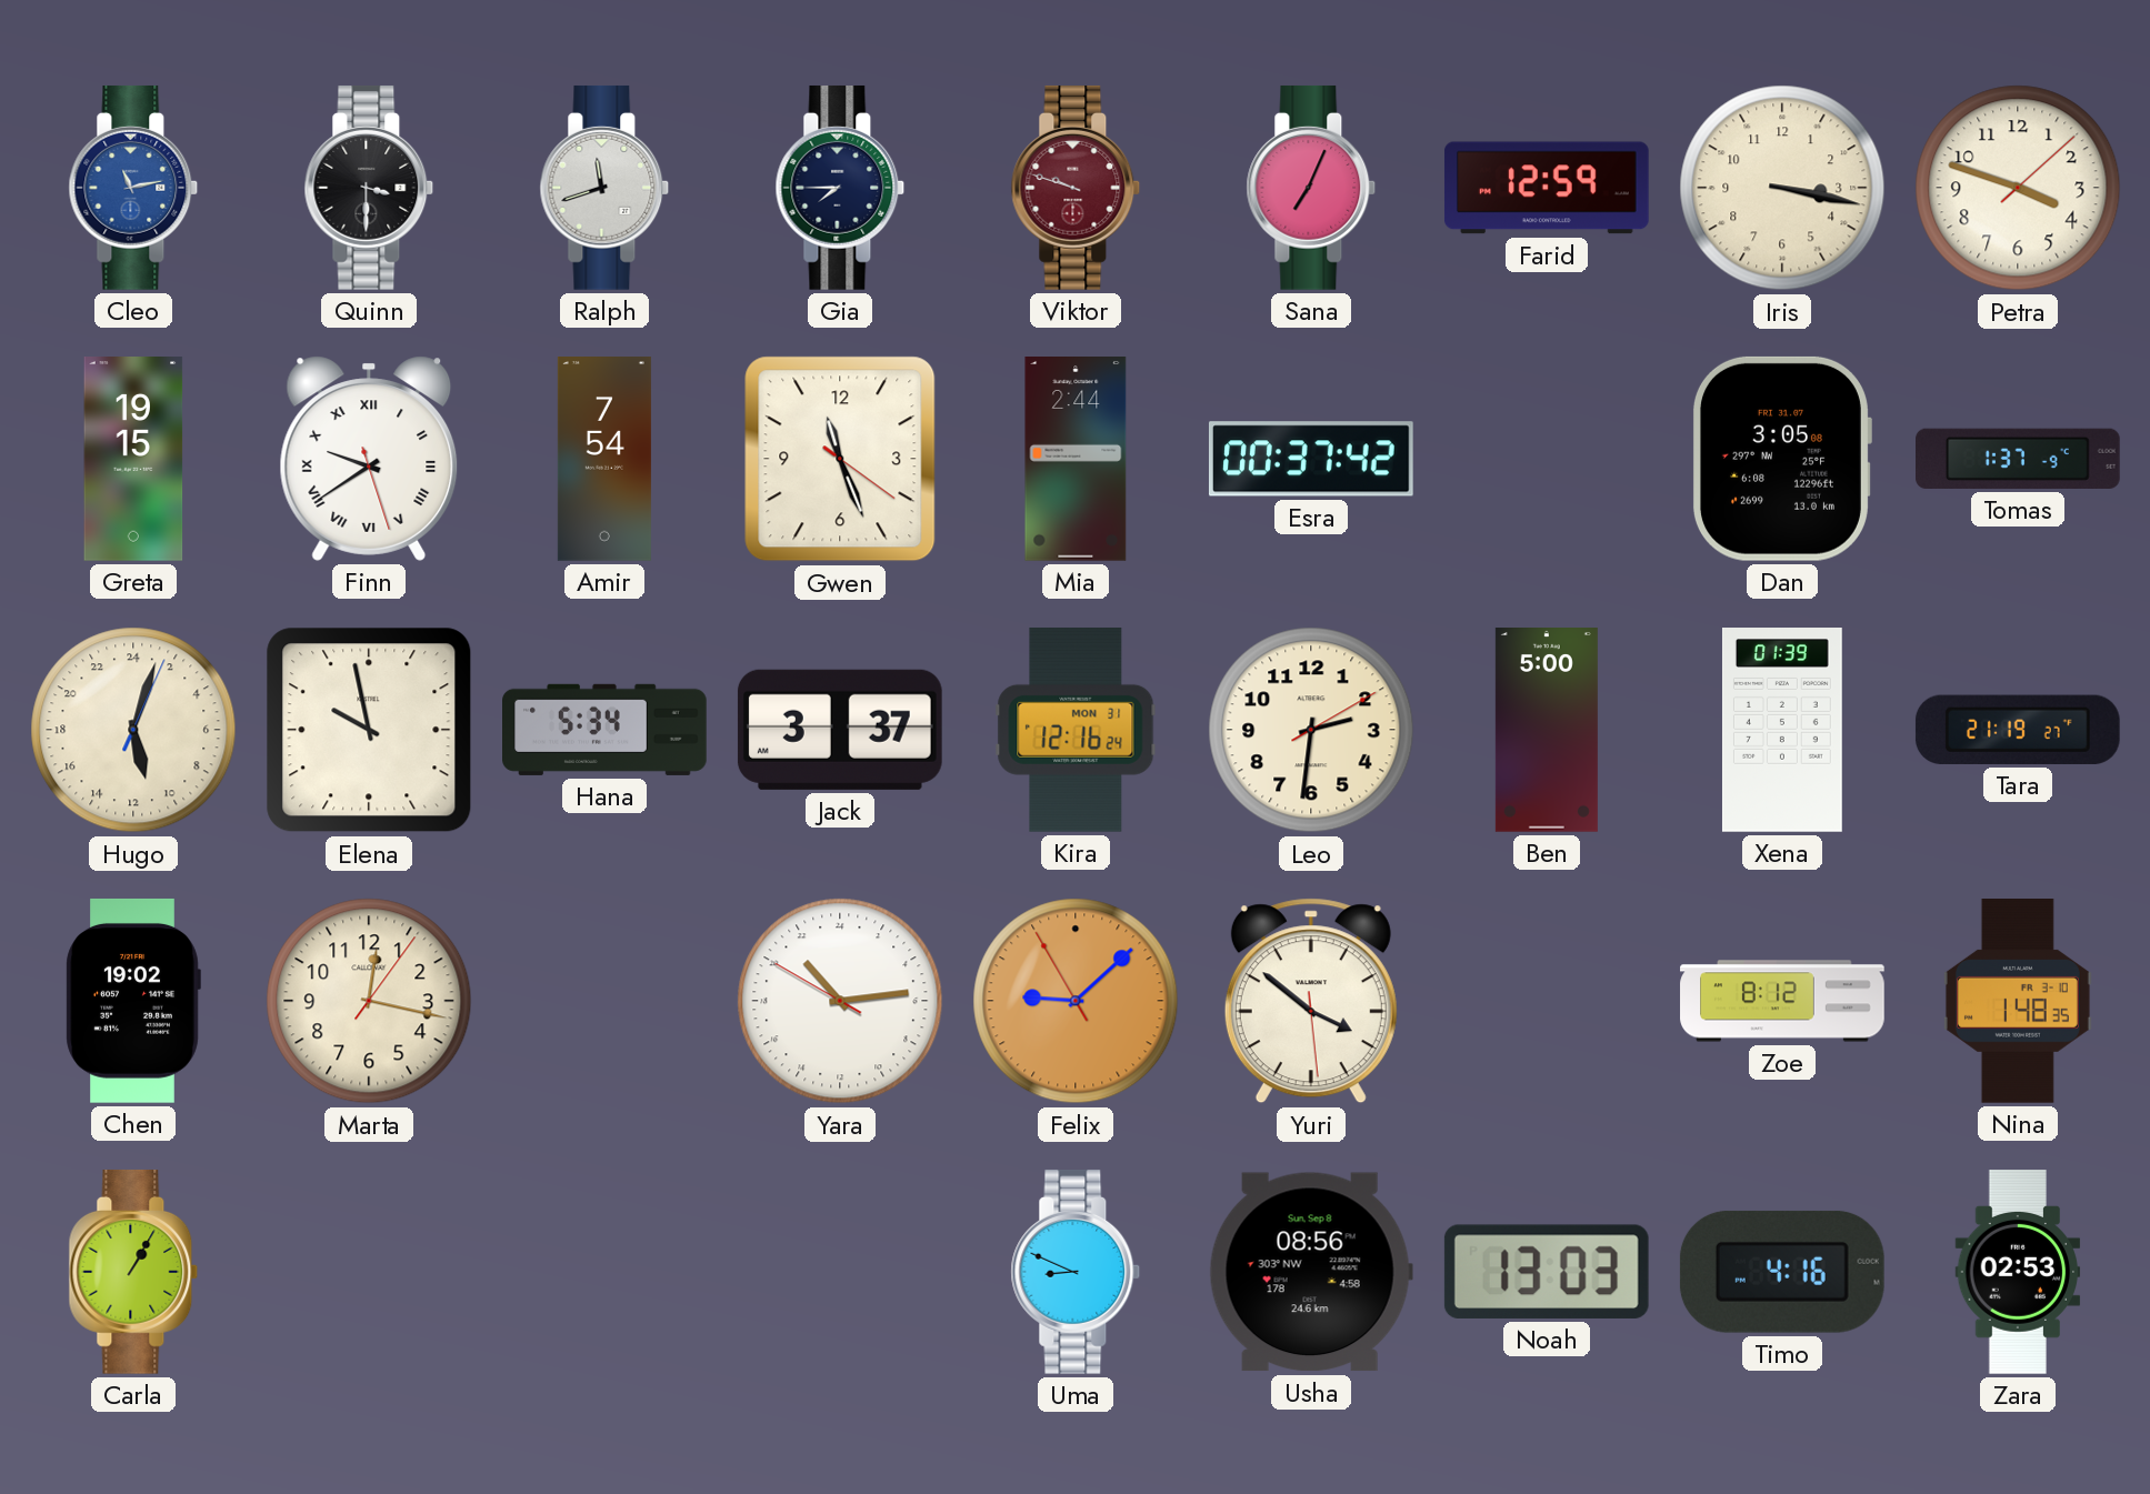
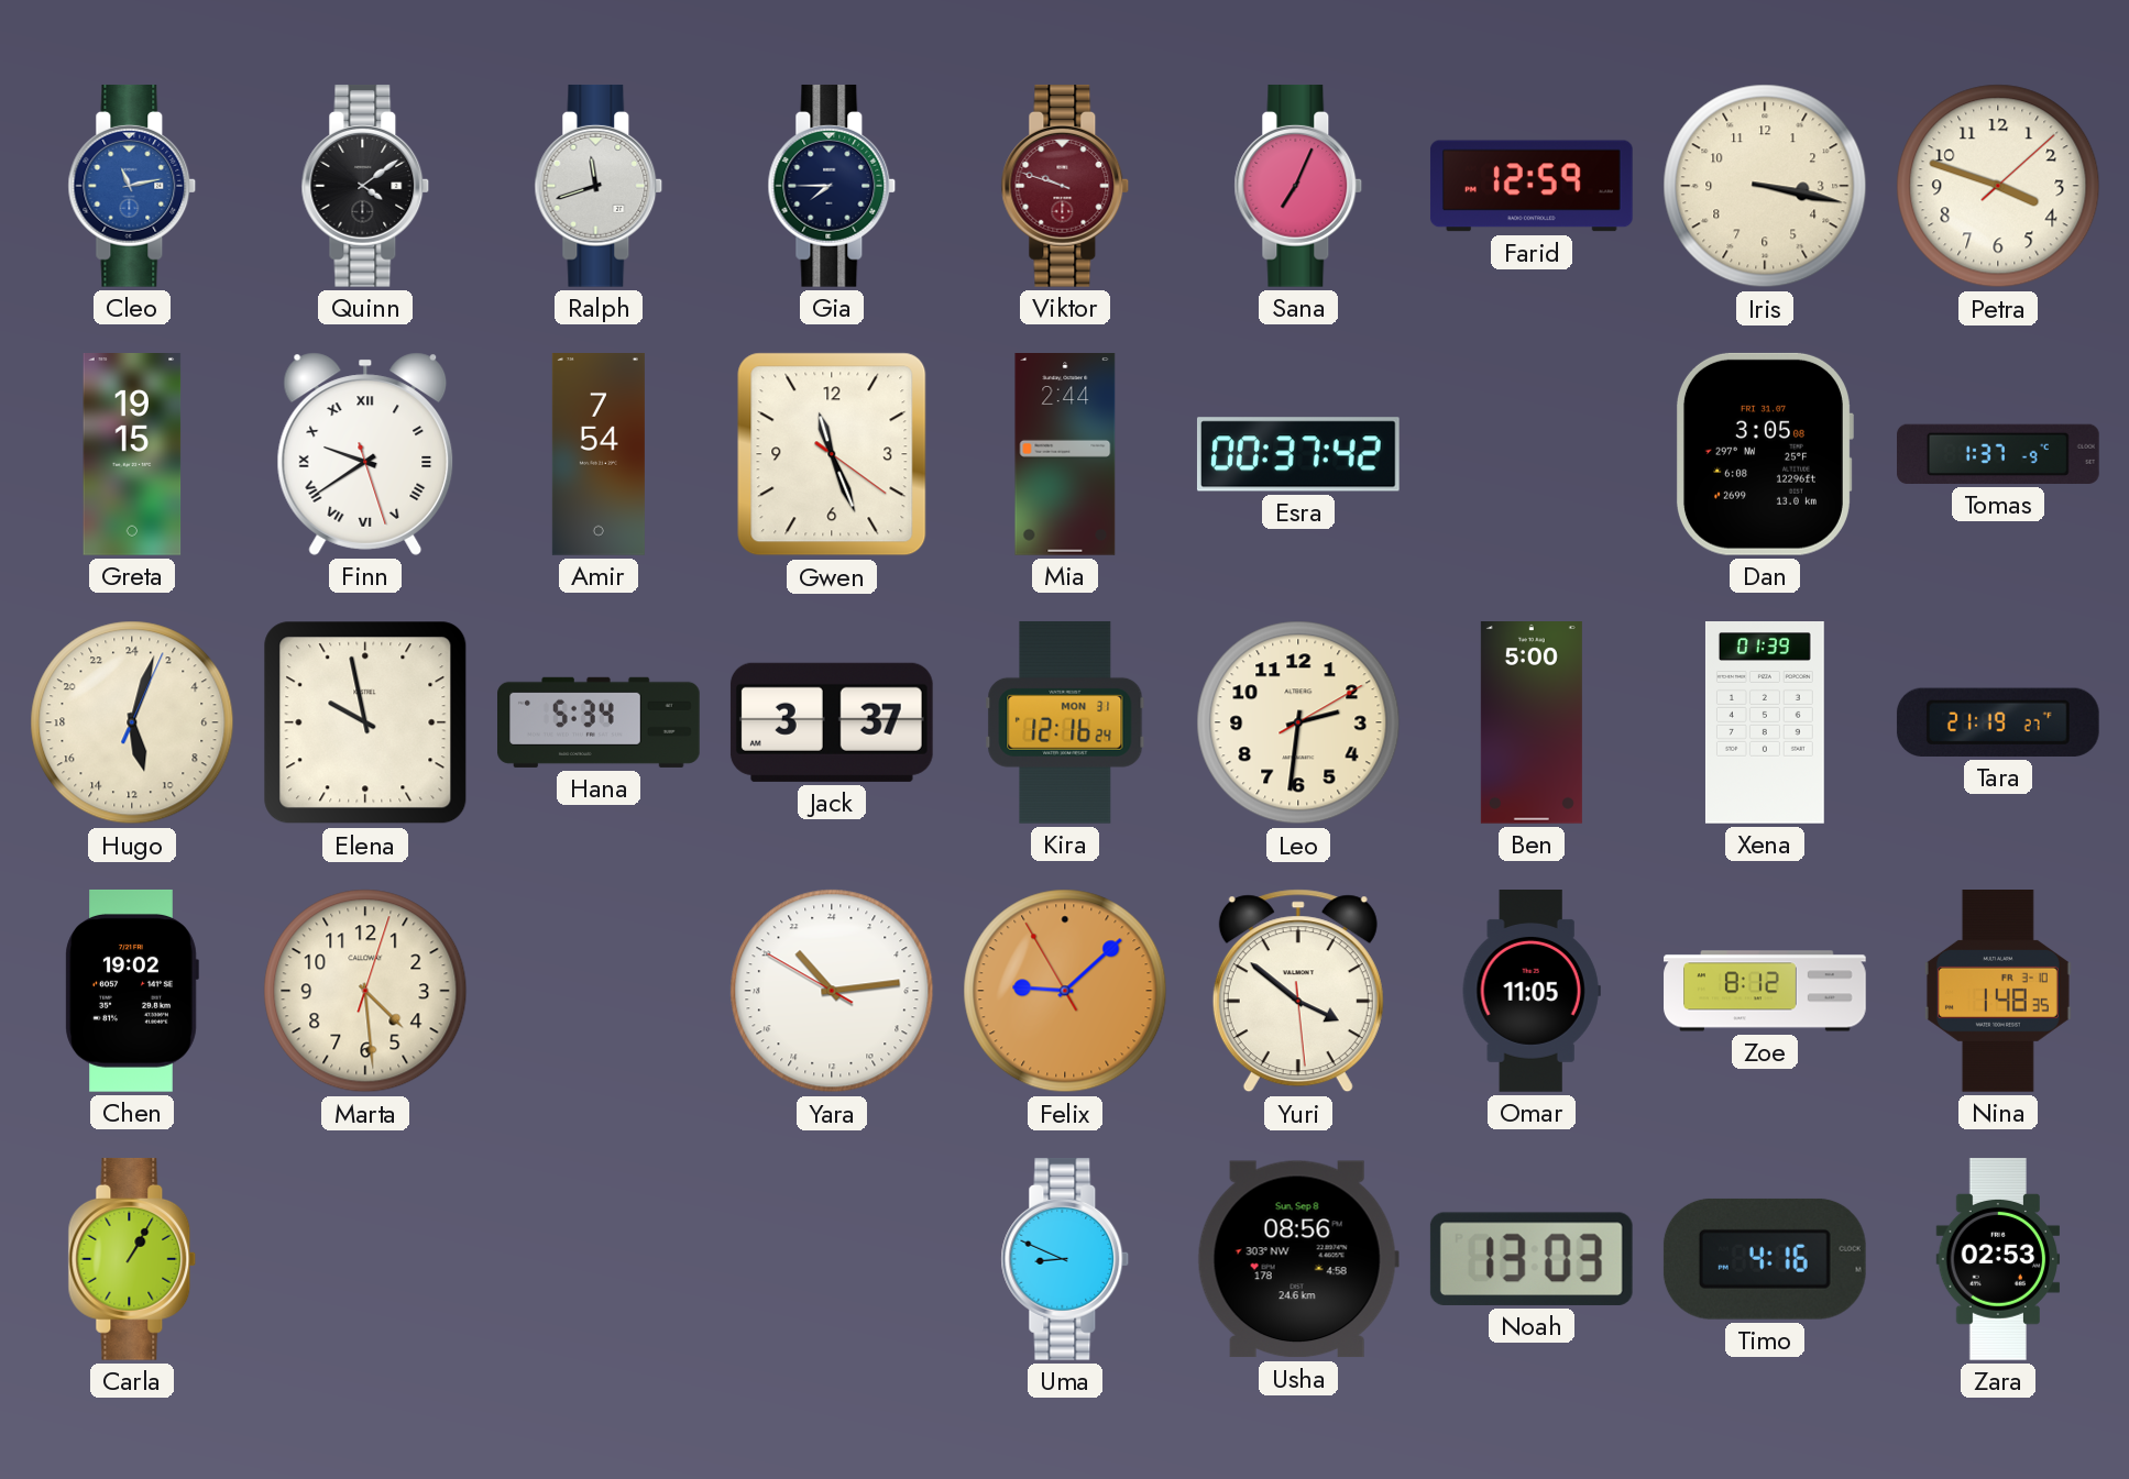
Quinn: 3:30 -> 4:09
Marta: 12:17 -> 4:29
Omar: none -> 11:05
